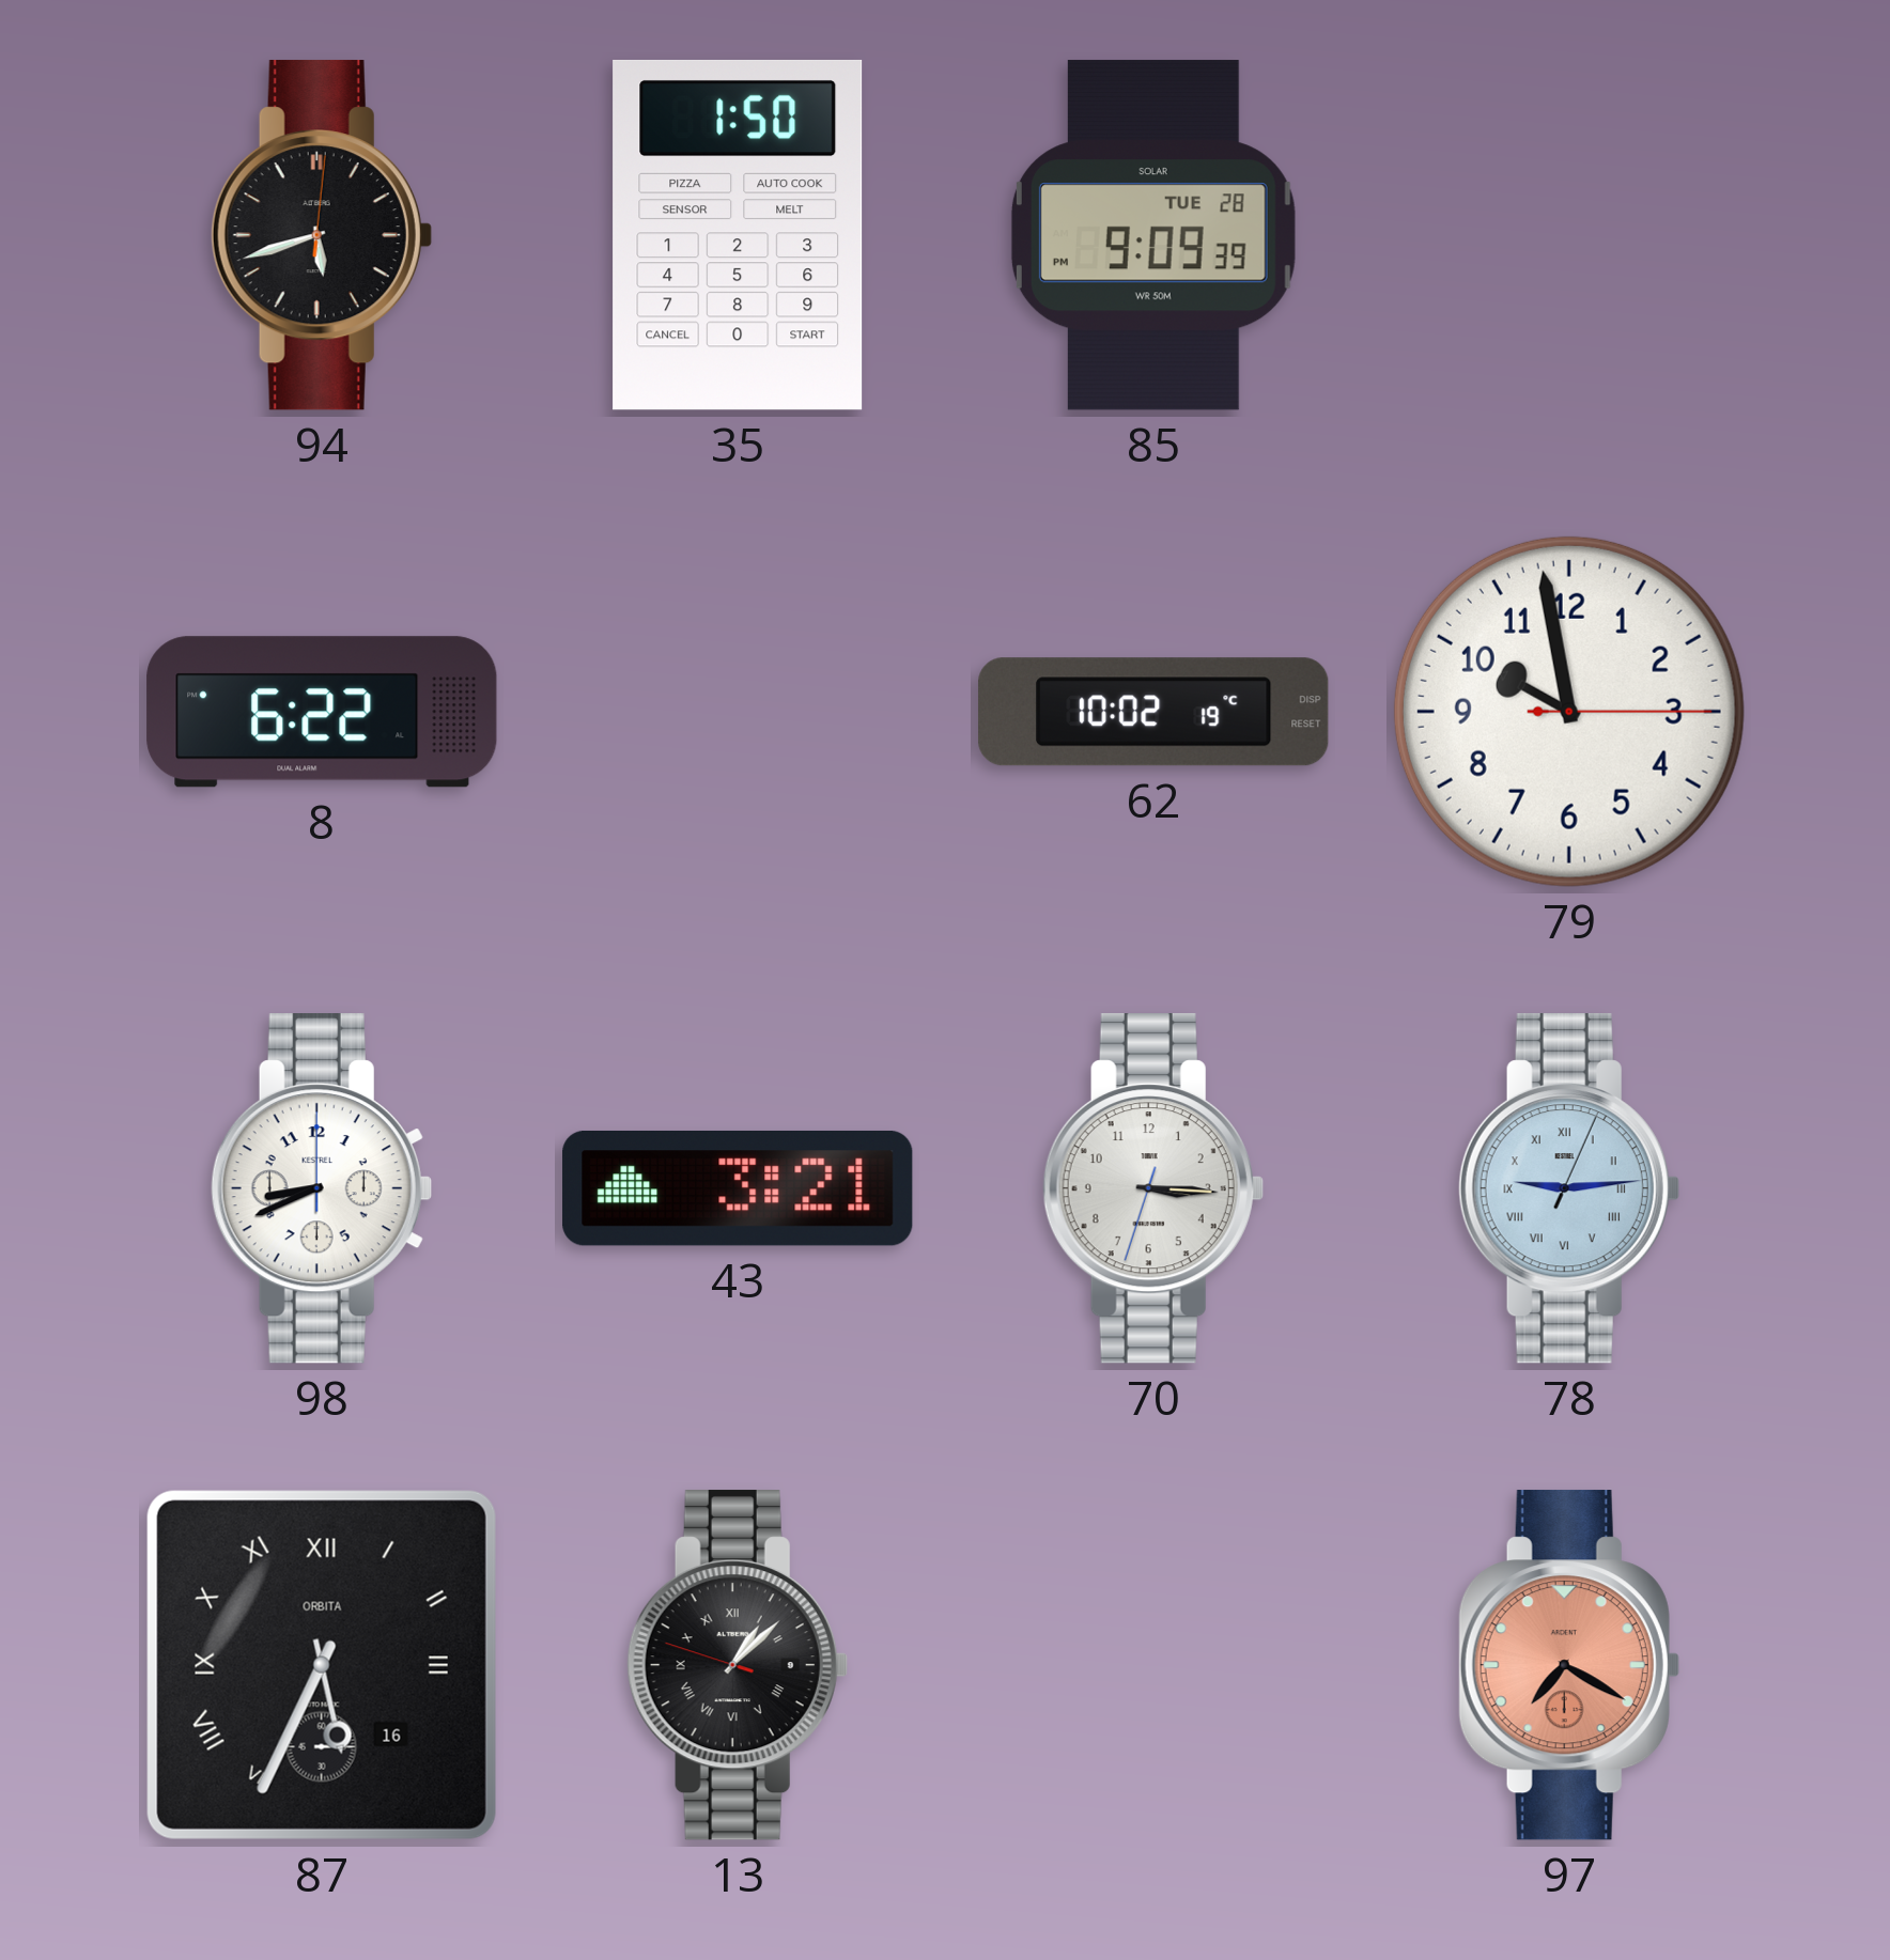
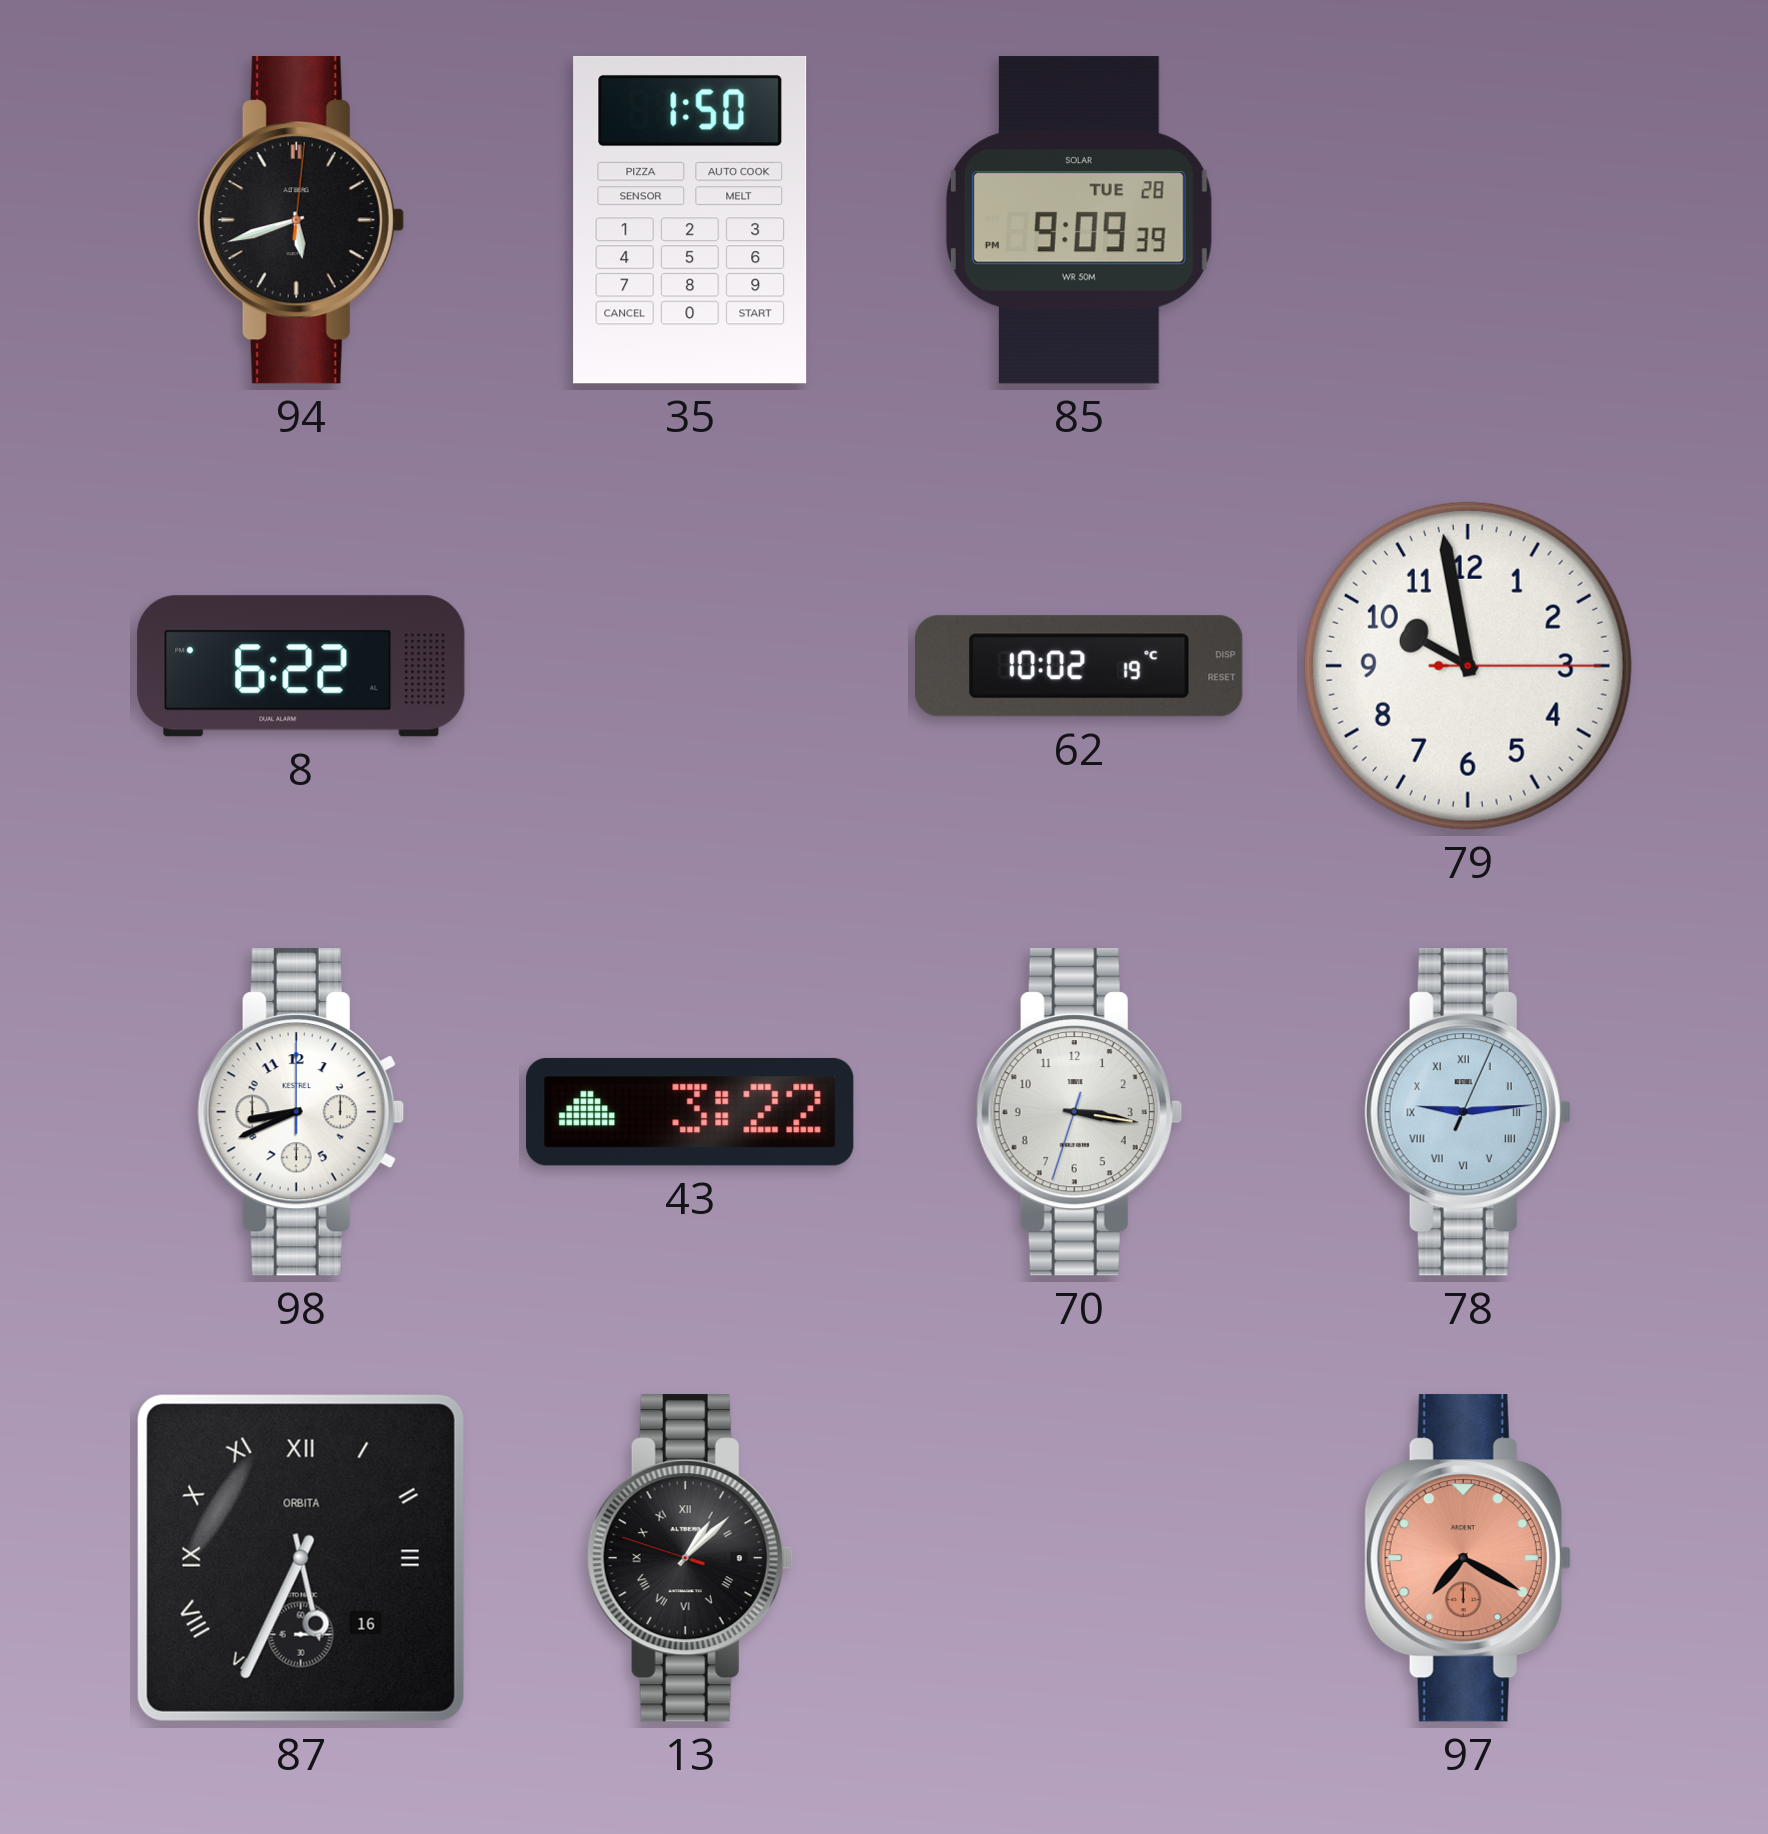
43: 3:21 -> 3:22
70: 3:15 -> 3:16
